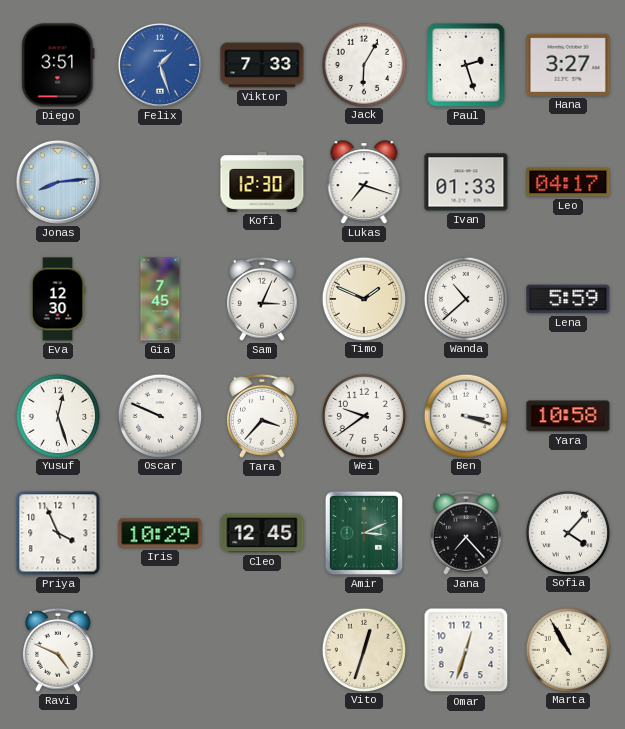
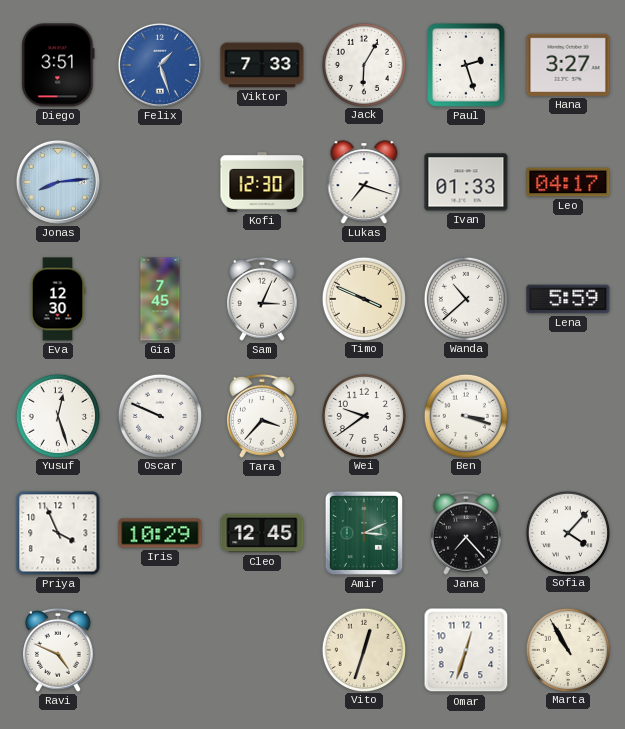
Timo: 1:49 -> 3:49
Yara: 10:58 -> none
